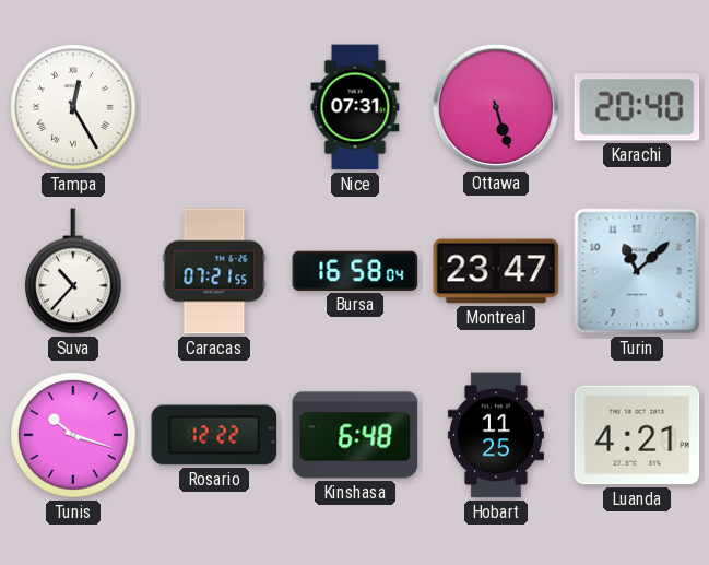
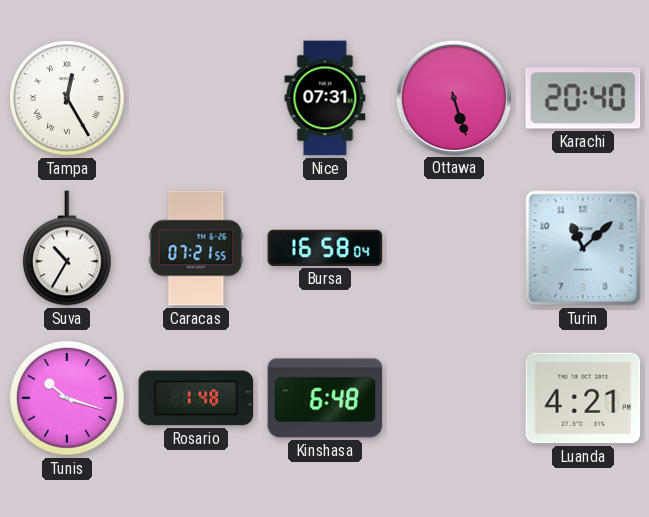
Suva: 10:37 -> 10:35
Montreal: 23:47 -> none
Rosario: 12:22 -> 1:48
Hobart: 11:25 -> none
